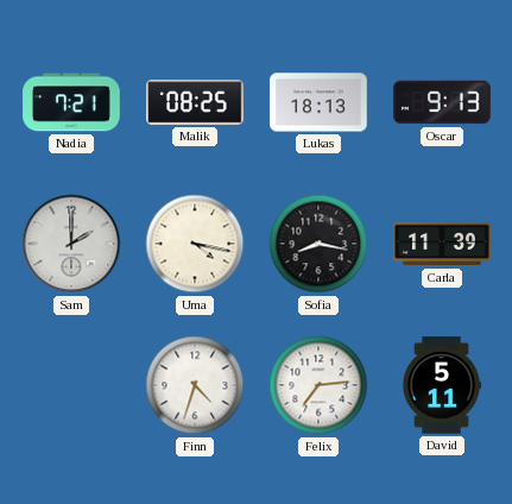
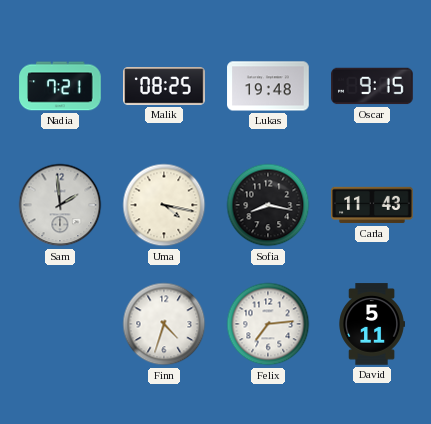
Lukas: 18:13 -> 19:48
Oscar: 9:13 -> 9:15
Sam: 2:00 -> 1:59
Carla: 11:39 -> 11:43
